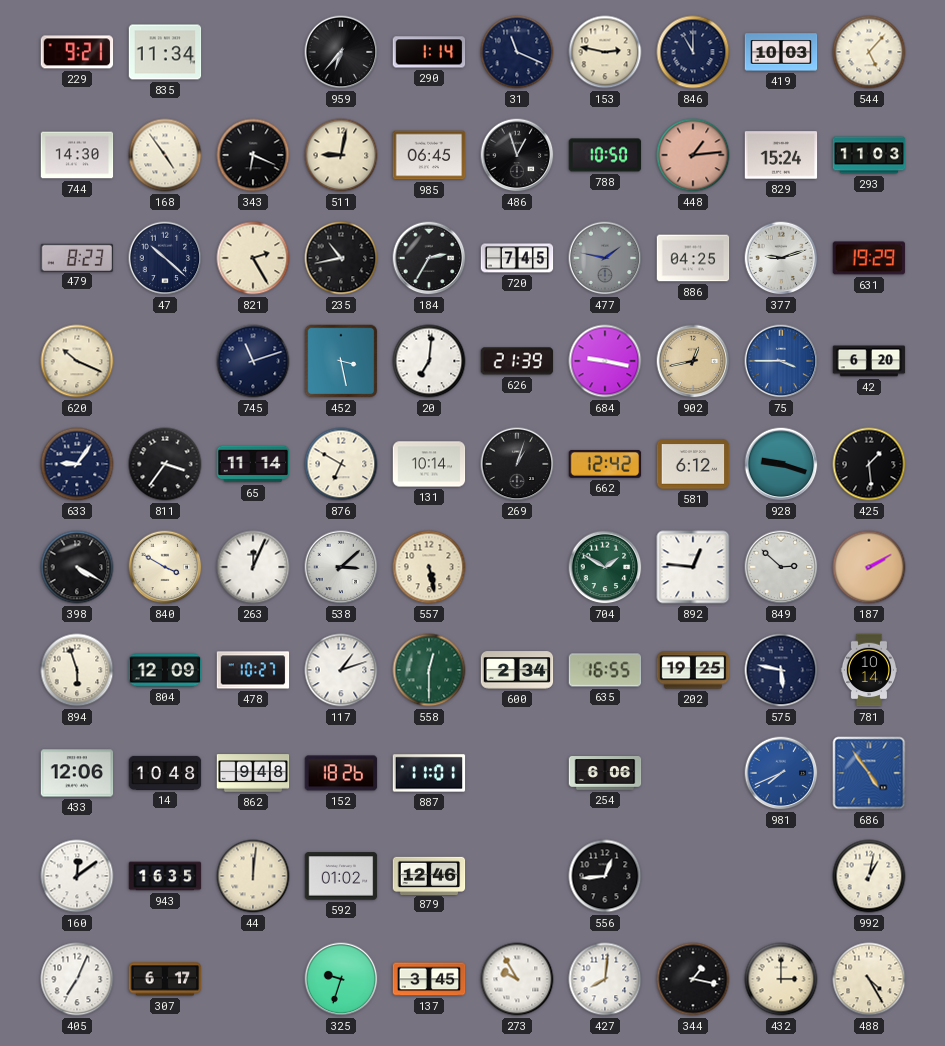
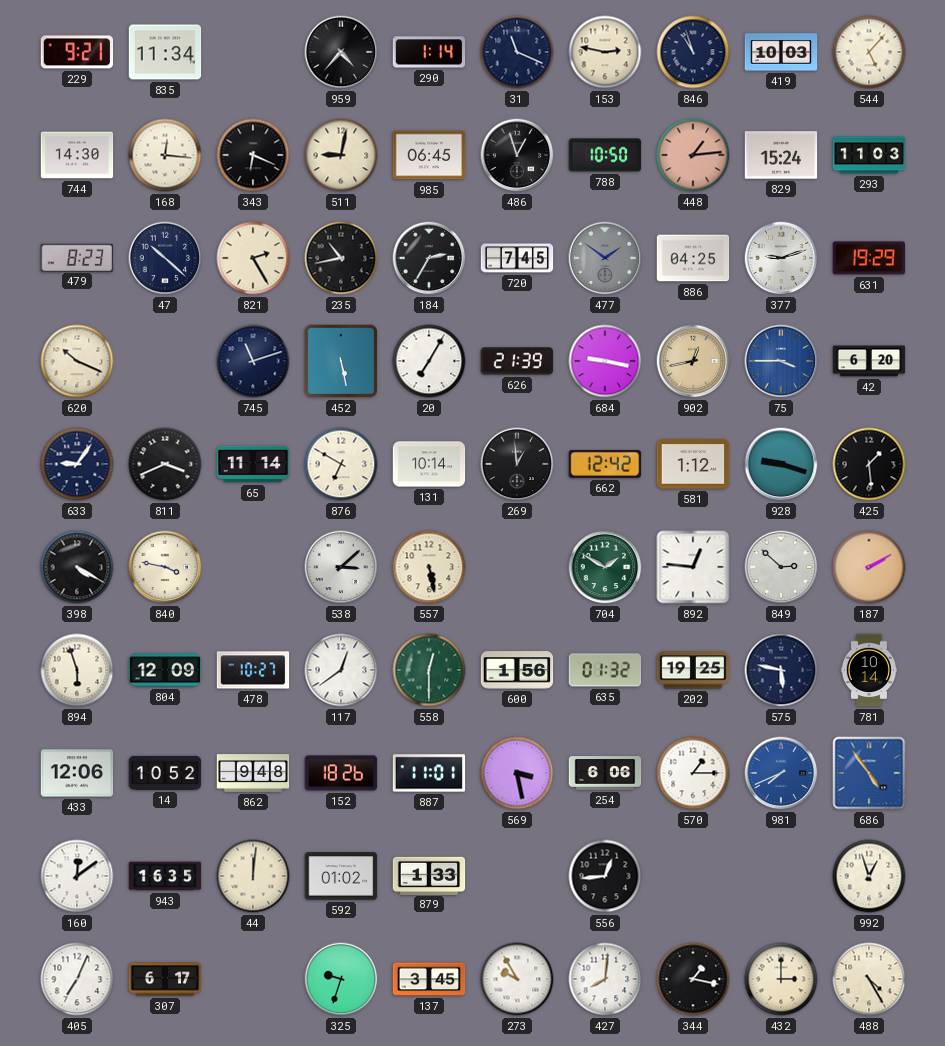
959: 6:37 -> 4:37
846: 11:00 -> 10:57
168: 4:54 -> 12:16
477: 1:47 -> 1:51
452: 3:28 -> 5:28
20: 7:01 -> 7:05
811: 3:36 -> 3:41
269: 1:03 -> 12:59
581: 6:12 -> 1:12
840: 3:50 -> 3:47
263: 12:04 -> none
117: 1:12 -> 12:39
600: 2:34 -> 1:56
635: 16:55 -> 01:32
14: 10:48 -> 10:52
569: none -> 3:28
570: none -> 1:15
879: 12:46 -> 1:33
992: 1:02 -> 12:57
